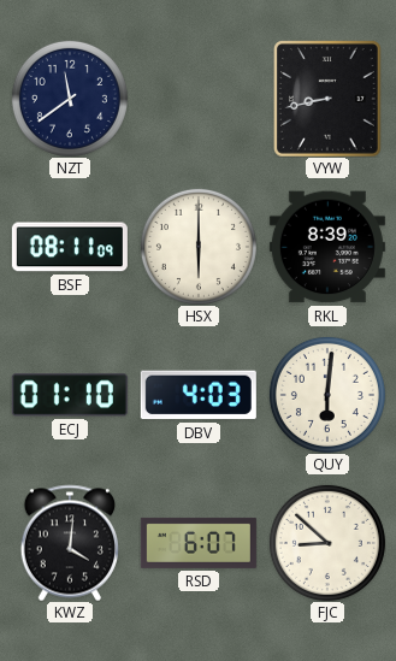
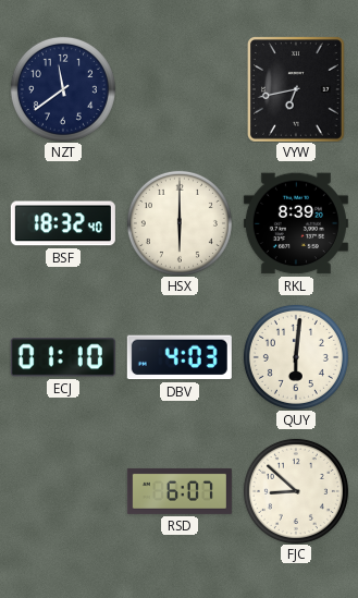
VYW: 8:43 -> 6:43
BSF: 08:11 -> 18:32
KWZ: 4:01 -> none
